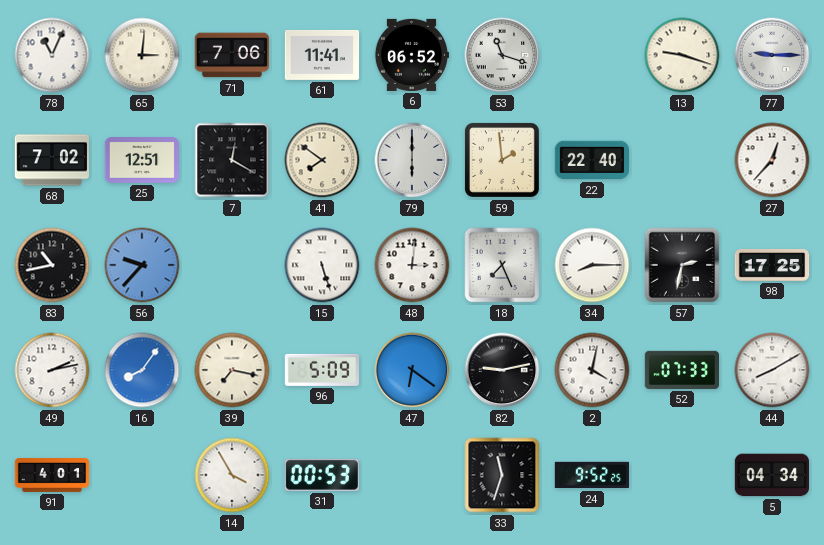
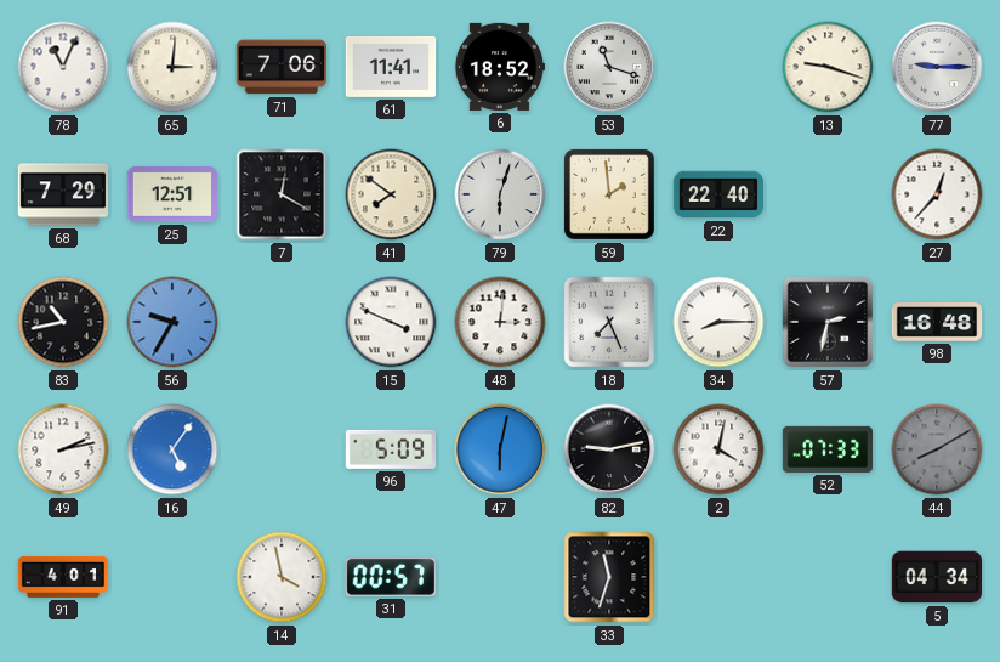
6: 06:52 -> 18:52
68: 7:02 -> 7:29
79: 6:00 -> 6:03
56: 9:37 -> 9:35
15: 5:27 -> 3:49
98: 17:25 -> 16:48
16: 8:06 -> 5:06
39: 7:17 -> none
47: 6:21 -> 6:02
44 dial: white -> grey
14: 3:55 -> 3:58
31: 00:53 -> 00:57
24: 9:52 -> none
